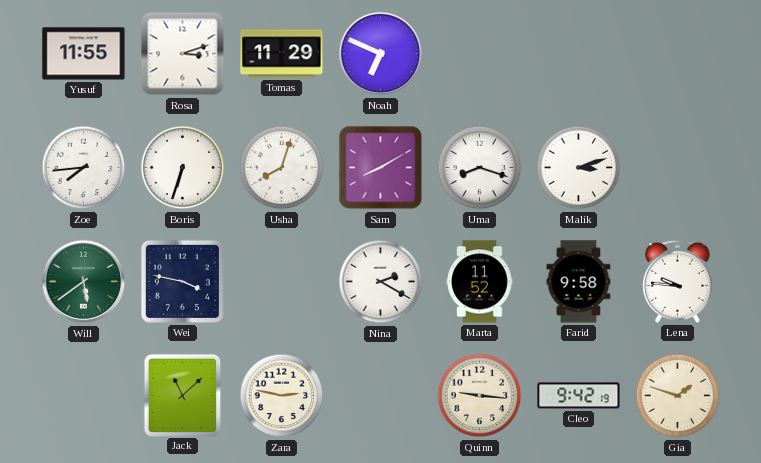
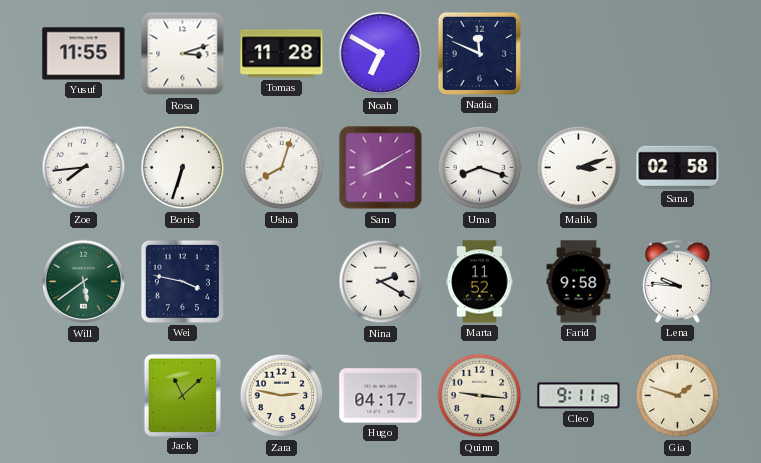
Tomas: 11:29 -> 11:28
Noah: 6:49 -> 6:50
Nadia: none -> 11:49
Sana: none -> 02:58
Hugo: none -> 04:17
Cleo: 9:42 -> 9:11
